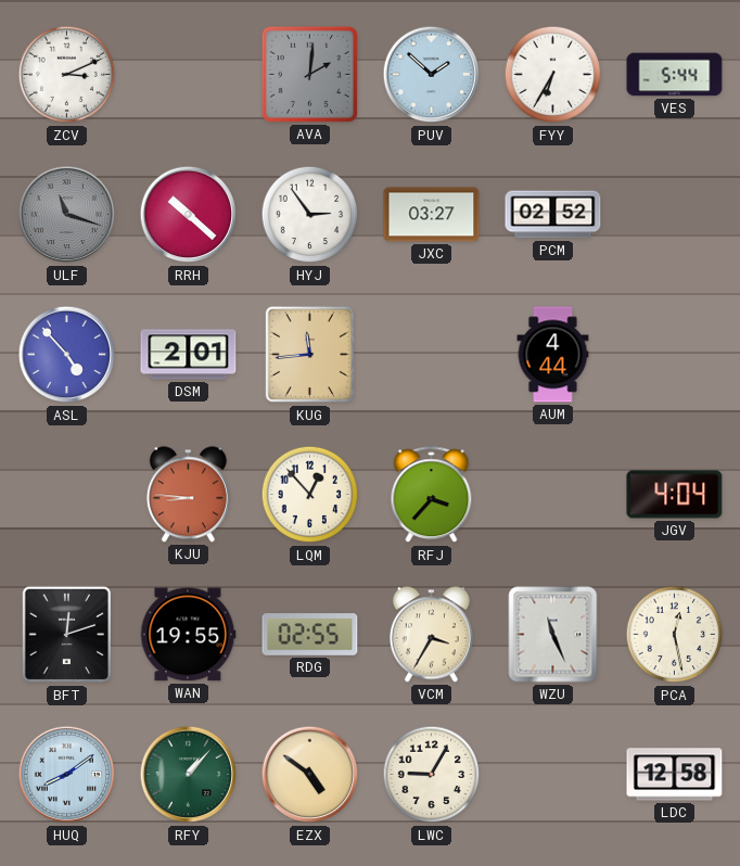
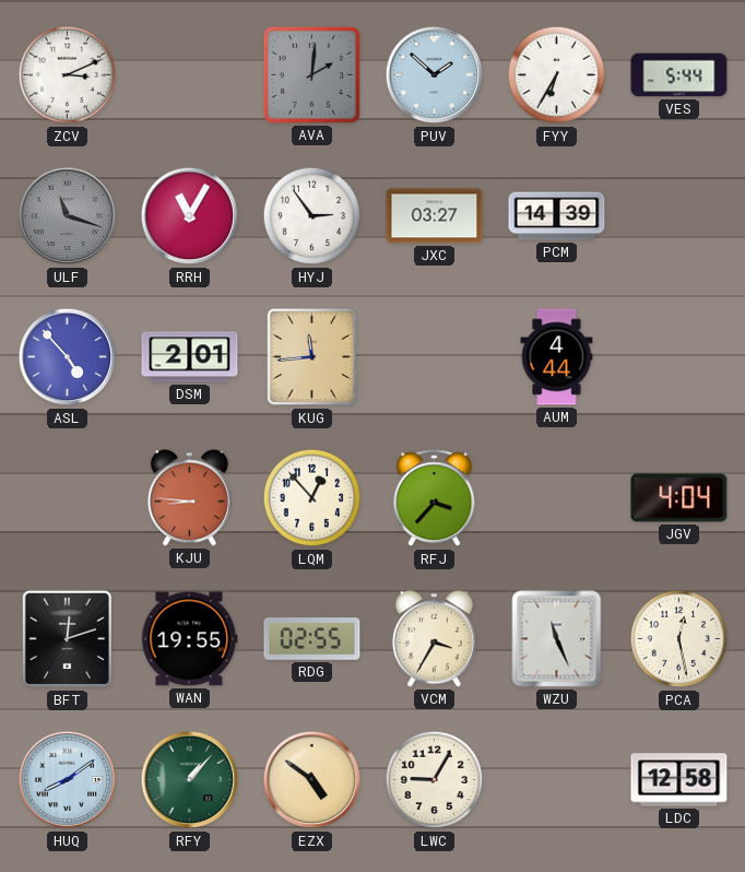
RRH: 10:22 -> 11:05
PCM: 02:52 -> 14:39
